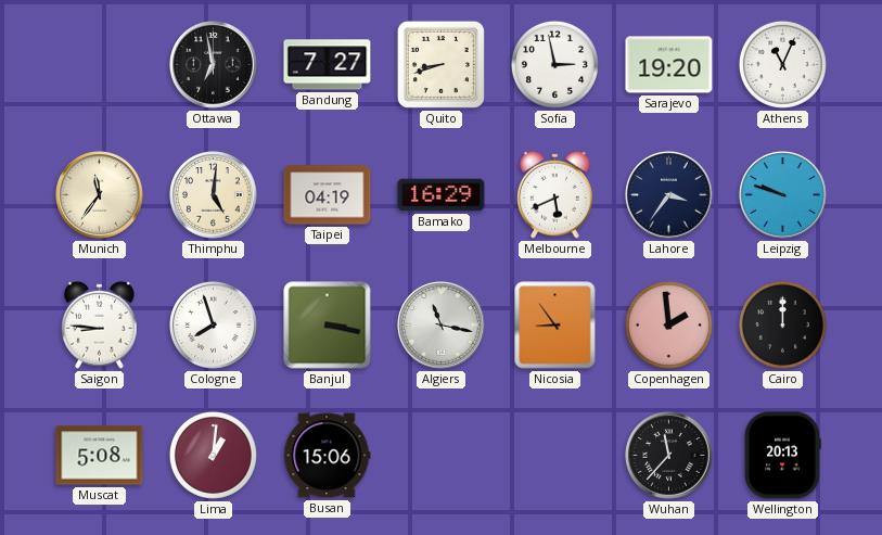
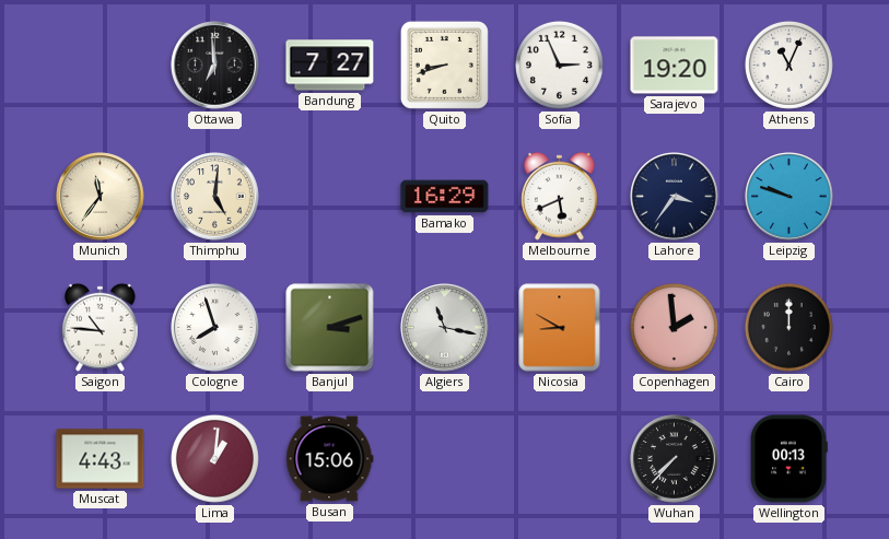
Ottawa: 6:58 -> 6:59
Sofia: 2:58 -> 2:56
Taipei: 04:19 -> none
Saigon: 8:46 -> 10:46
Banjul: 3:17 -> 3:12
Nicosia: 8:54 -> 8:50
Muscat: 5:08 -> 4:43
Wuhan: 11:37 -> 7:37
Wellington: 20:13 -> 00:13
